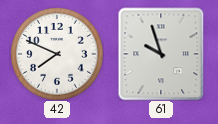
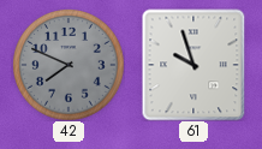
42 dial: white -> grey
